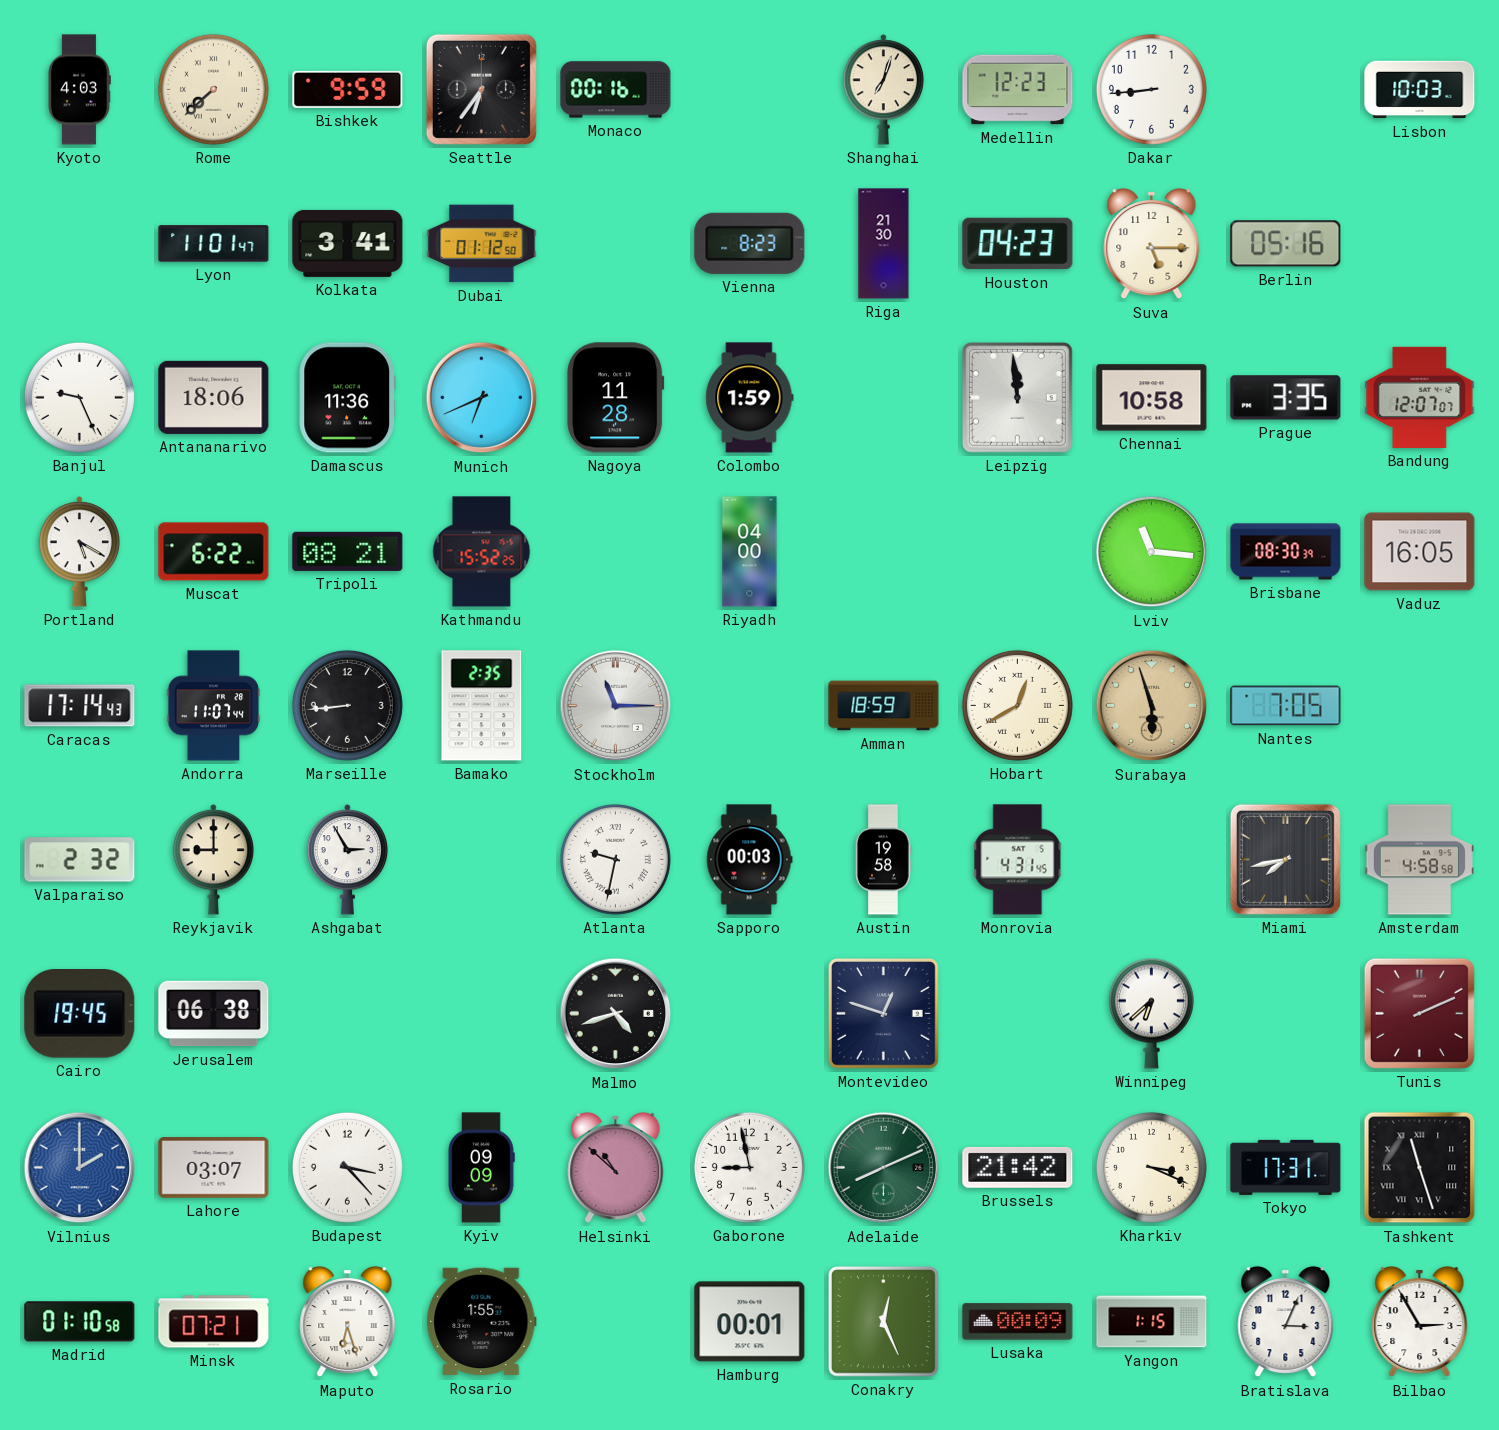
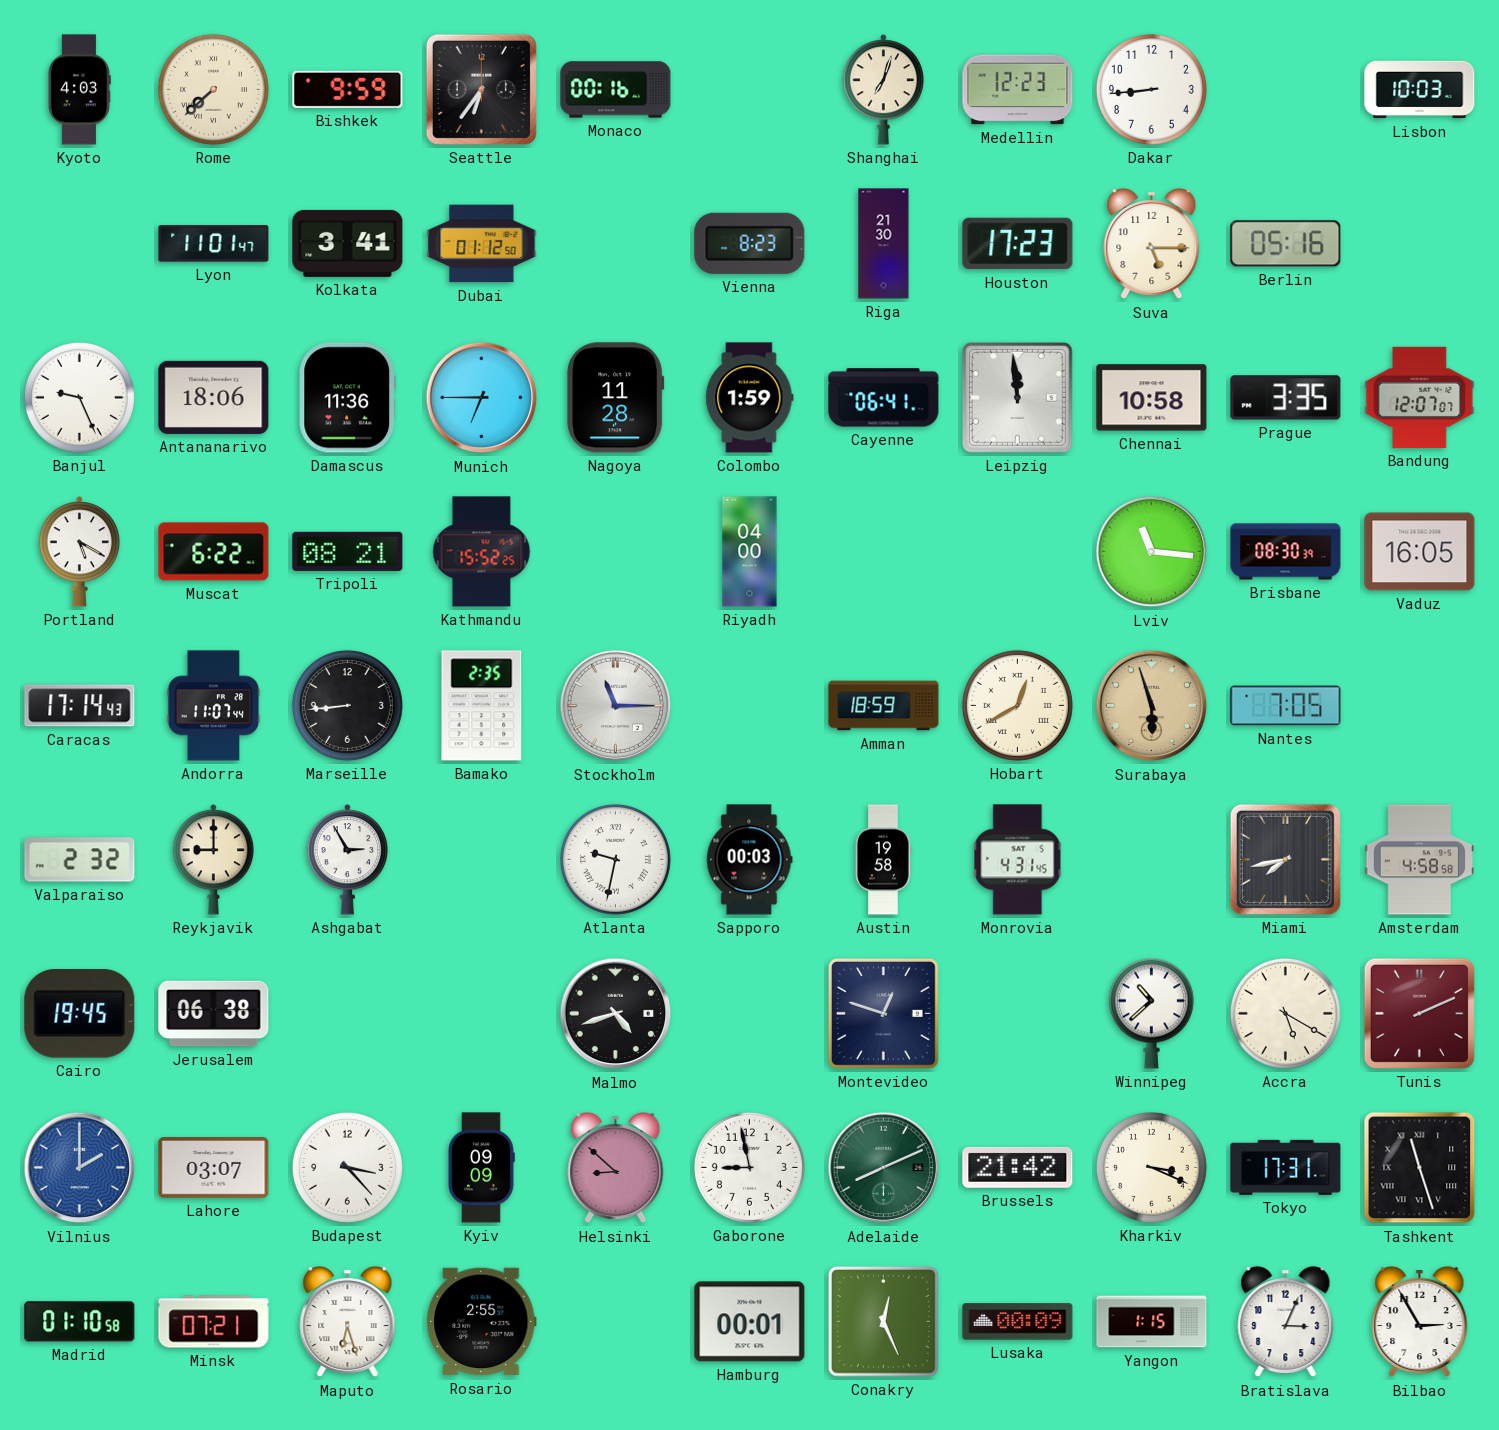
Houston: 04:23 -> 17:23
Munich: 6:41 -> 6:45
Cayenne: none -> 06:41
Winnipeg: 6:38 -> 10:38
Accra: none -> 5:20
Helsinki: 10:52 -> 8:52
Rosario: 1:55 -> 2:55
